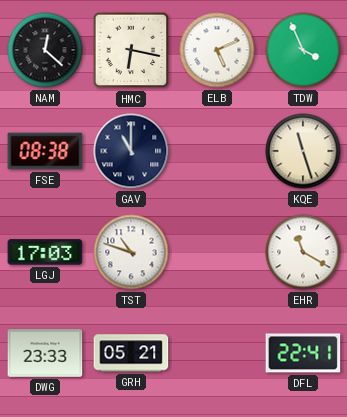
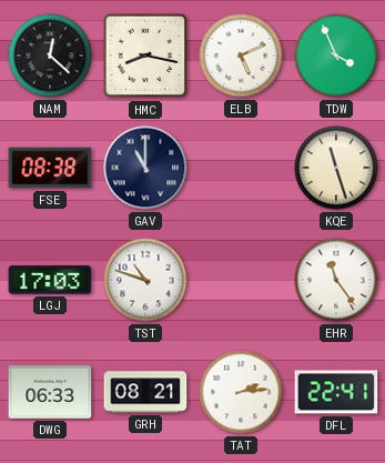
HMC: 6:17 -> 8:17
EHR: 11:20 -> 11:24
DWG: 23:33 -> 06:33
GRH: 05:21 -> 08:21
TAT: none -> 2:14
